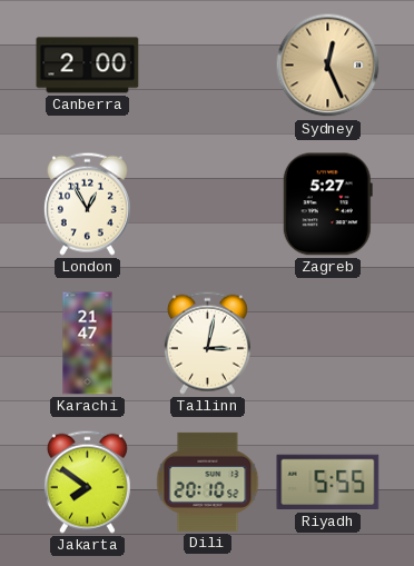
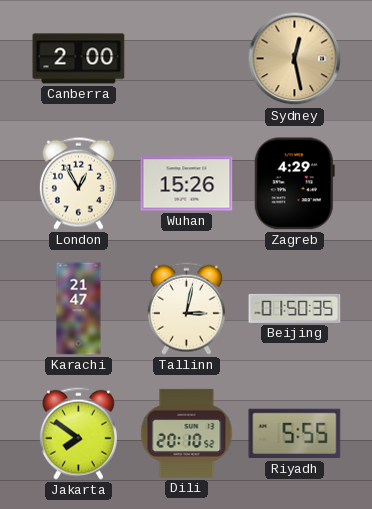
Sydney: 12:26 -> 12:28
Wuhan: none -> 15:26
Zagreb: 5:27 -> 4:29
Beijing: none -> 01:50
